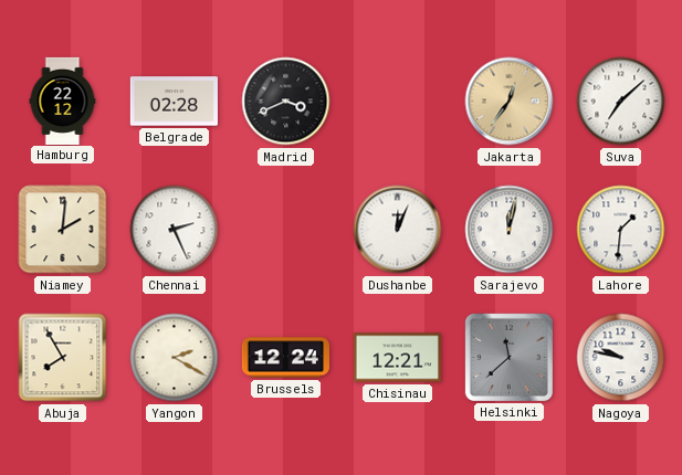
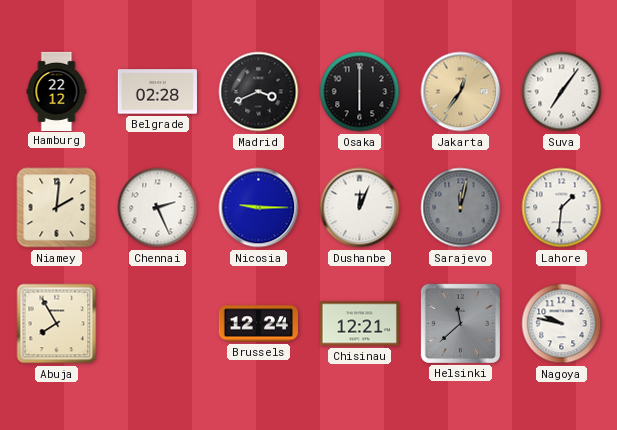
Osaka: none -> 6:00
Suva: 7:08 -> 7:06
Nicosia: none -> 9:15
Sarajevo dial: white -> grey
Yangon: 2:20 -> none
